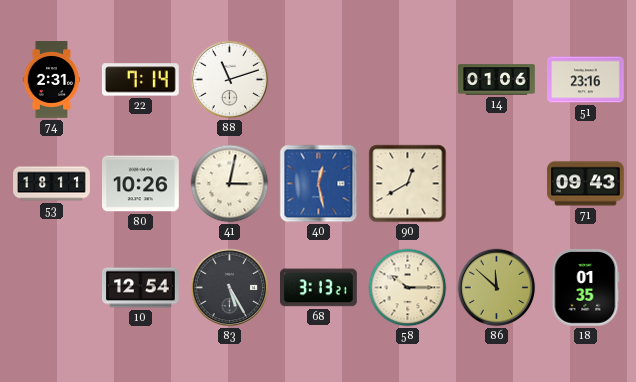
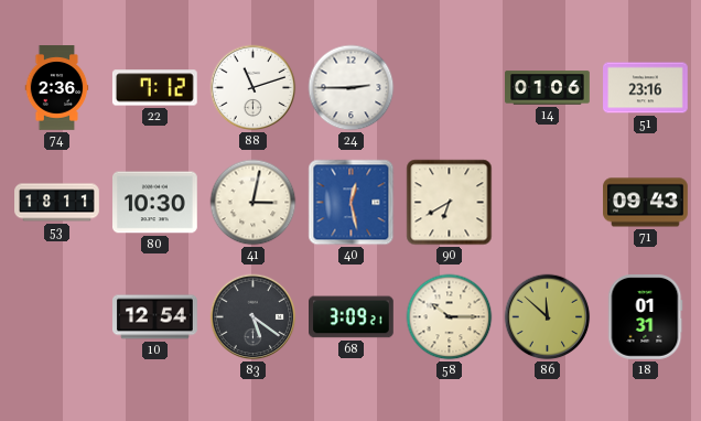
74: 2:31 -> 2:36
22: 7:14 -> 7:12
24: none -> 2:45
80: 10:26 -> 10:30
90: 12:40 -> 6:40
83: 5:25 -> 5:21
68: 3:13 -> 3:09
18: 01:35 -> 01:31
